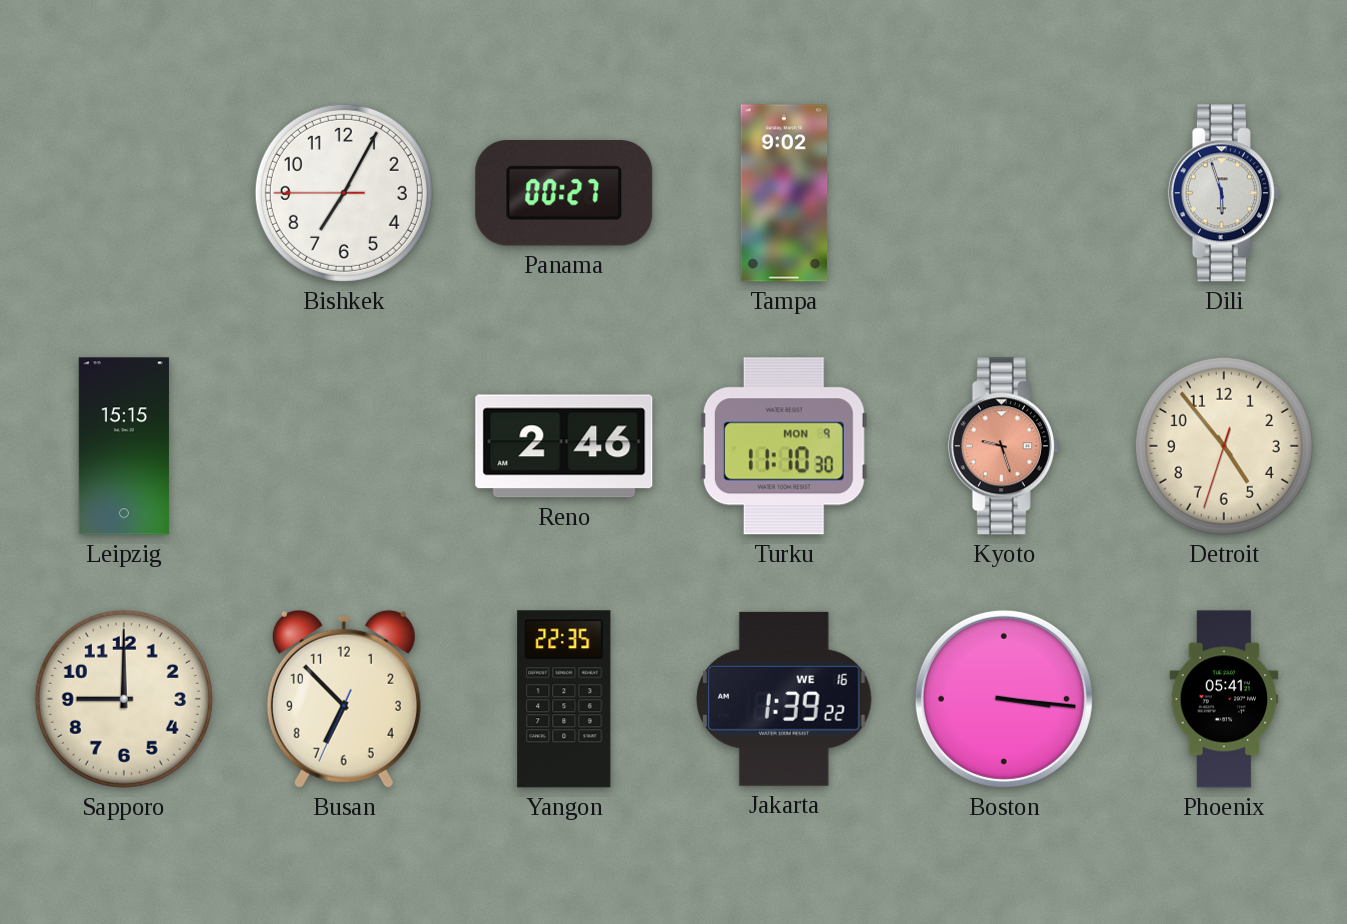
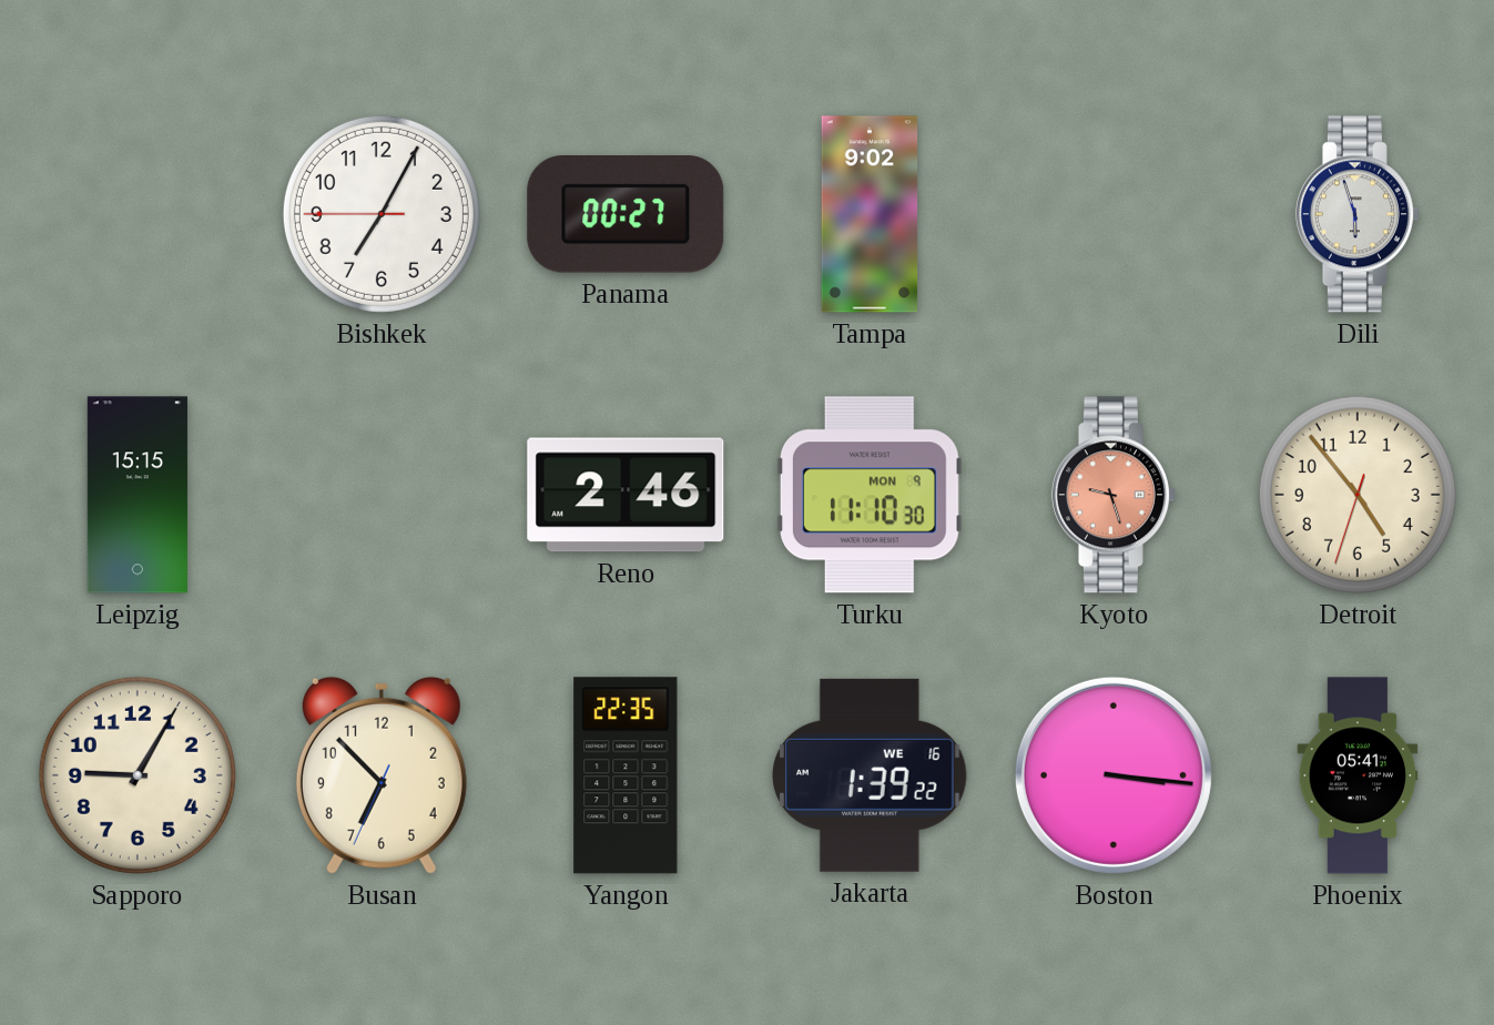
Sapporo: 9:00 -> 9:05
